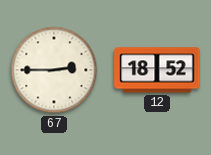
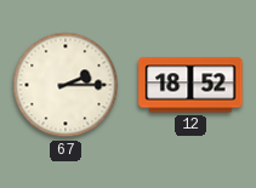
67: 2:45 -> 2:15
